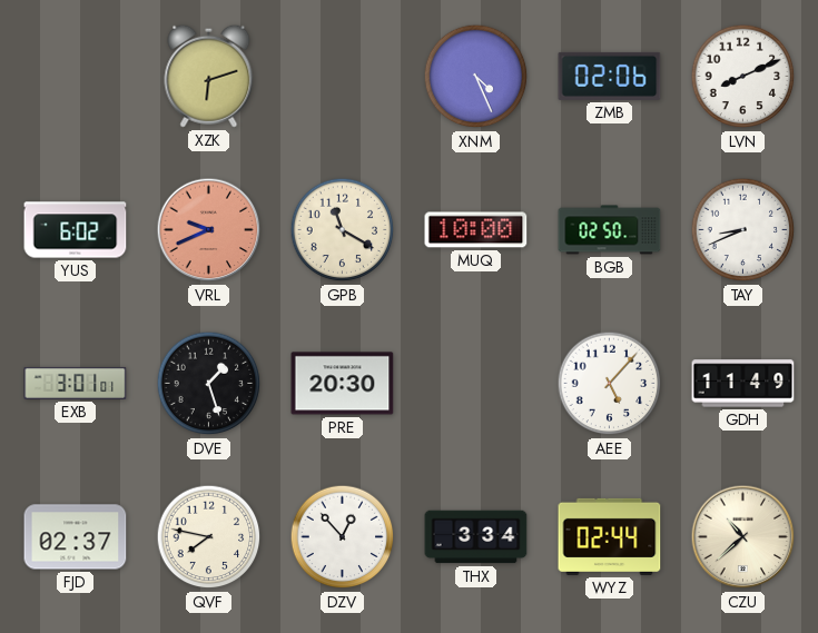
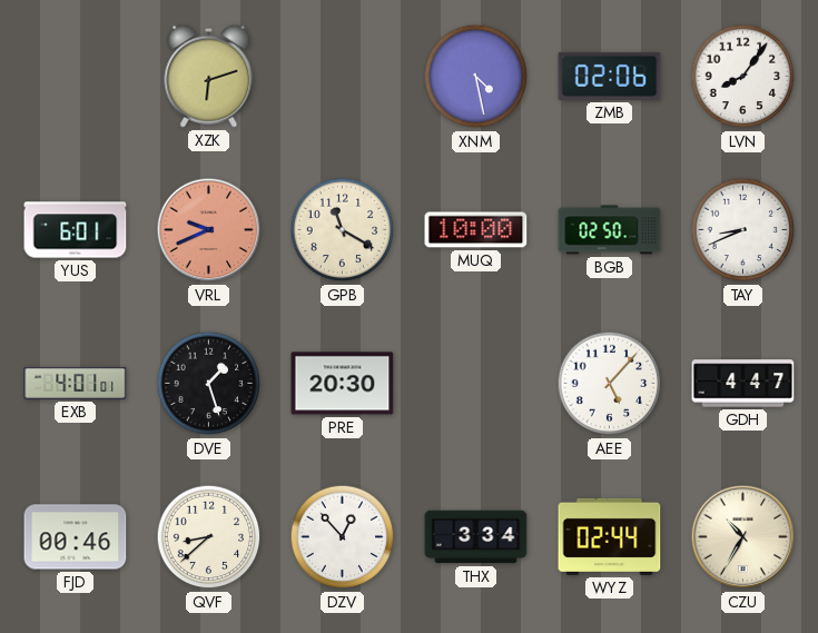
XNM: 4:26 -> 4:28
LVN: 8:11 -> 8:06
YUS: 6:02 -> 6:01
EXB: 3:01 -> 4:01
GDH: 11:49 -> 4:47
FJD: 02:37 -> 00:46
QVF: 7:47 -> 8:38
CZU: 10:38 -> 10:35
